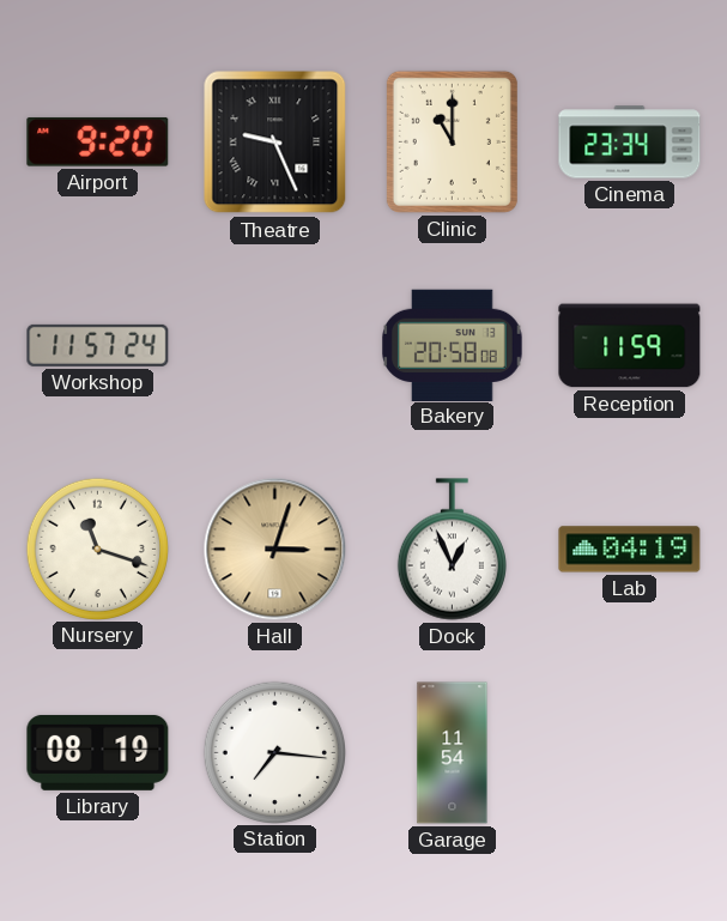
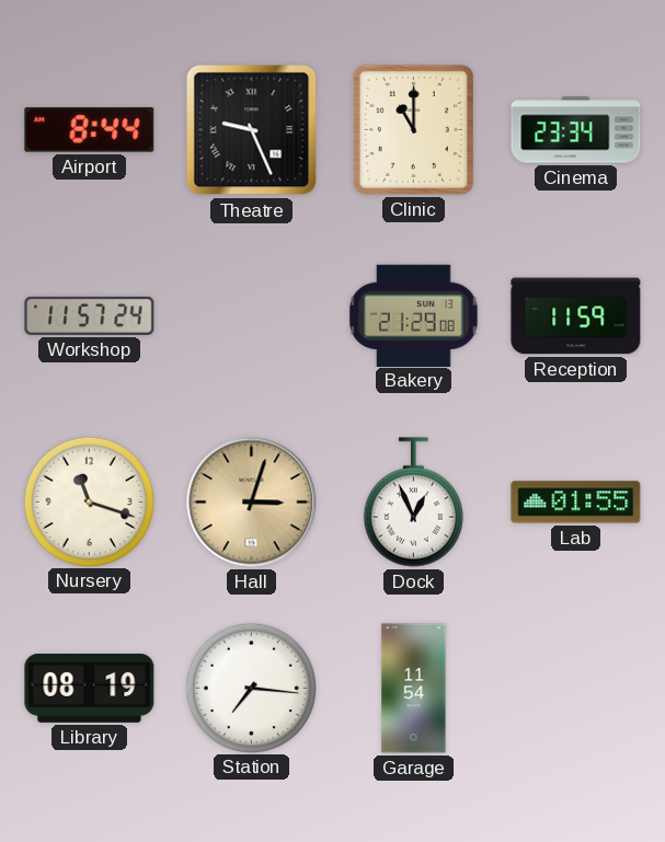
Airport: 9:20 -> 8:44
Bakery: 20:58 -> 21:29
Lab: 04:19 -> 01:55
